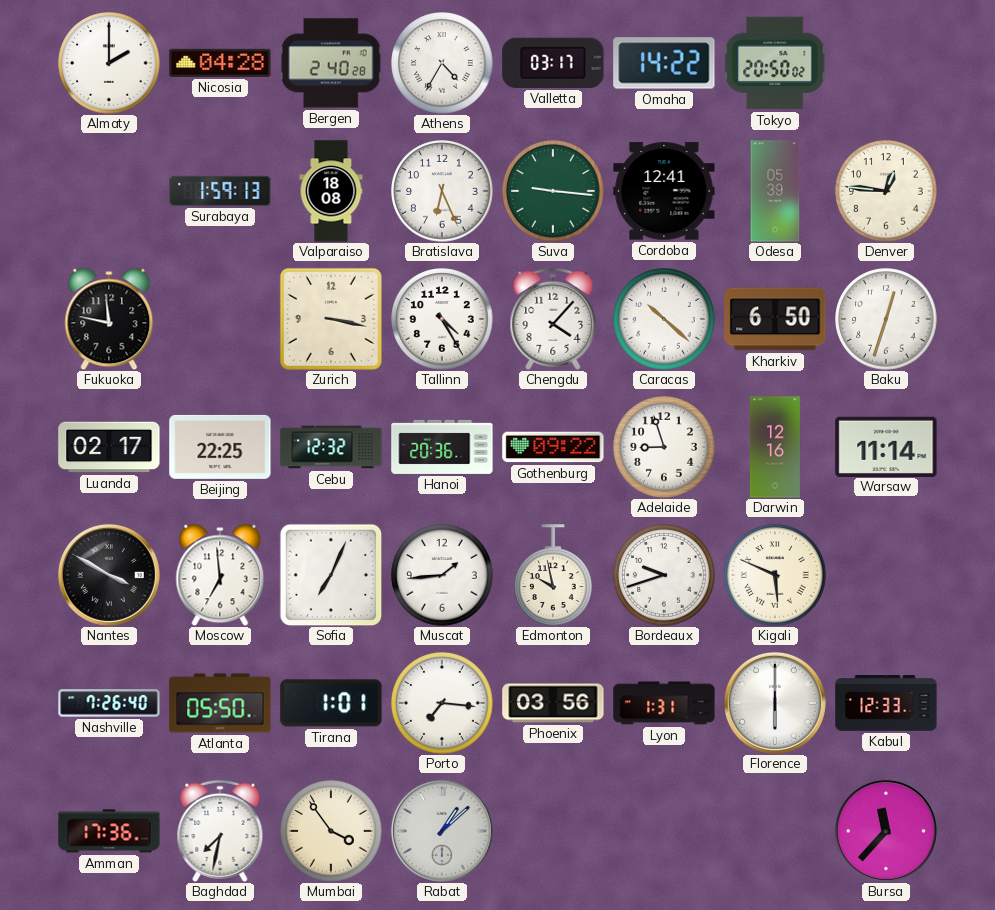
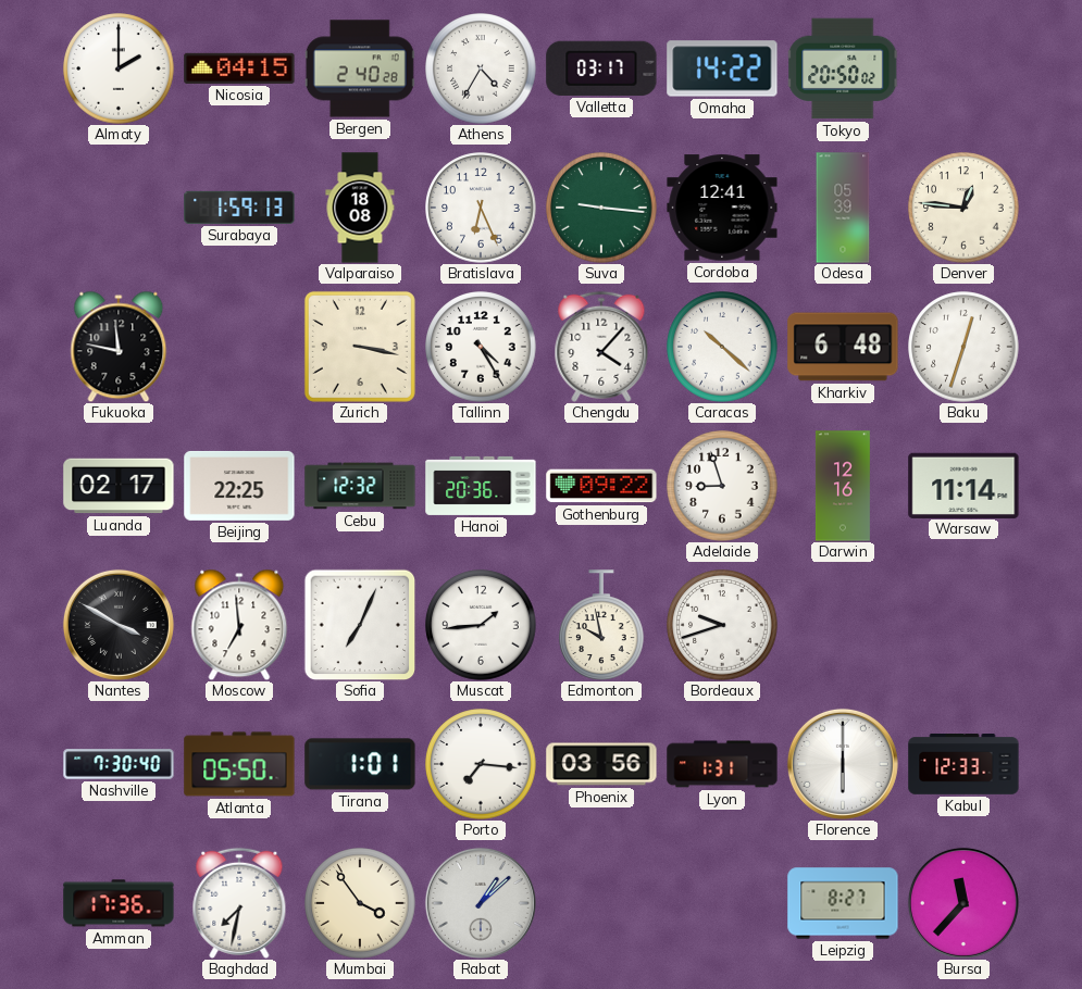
Nicosia: 04:28 -> 04:15
Kharkiv: 6:50 -> 6:48
Kigali: 5:49 -> none
Nashville: 7:26 -> 7:30
Leipzig: none -> 8:27
